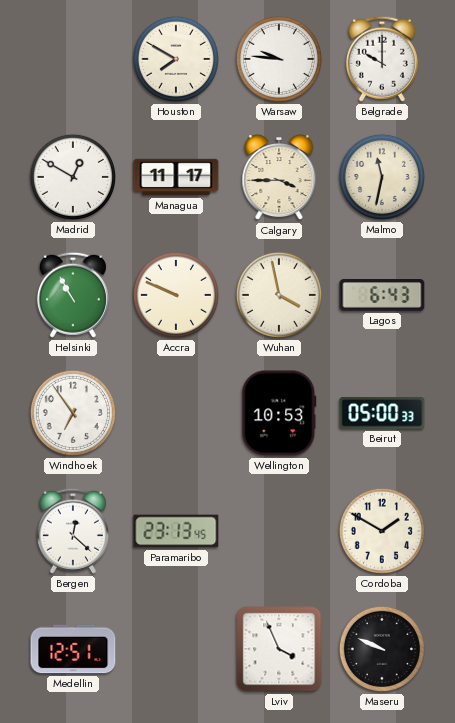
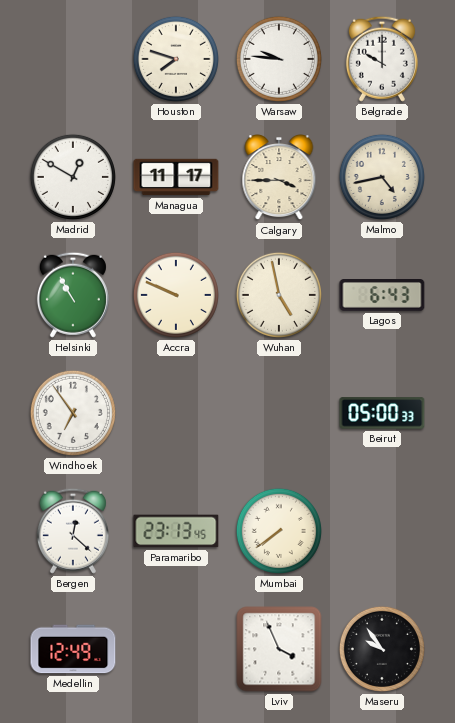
Houston: 7:50 -> 7:48
Malmo: 11:32 -> 4:43
Wuhan: 3:58 -> 4:58
Wellington: 10:53 -> none
Mumbai: none -> 7:39
Cordoba: 1:50 -> none
Medellin: 12:51 -> 12:49
Maseru: 9:49 -> 9:54
